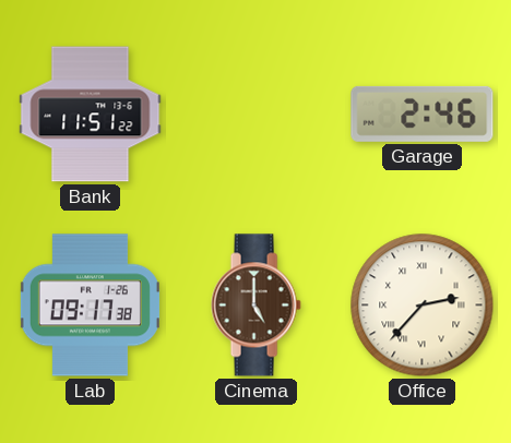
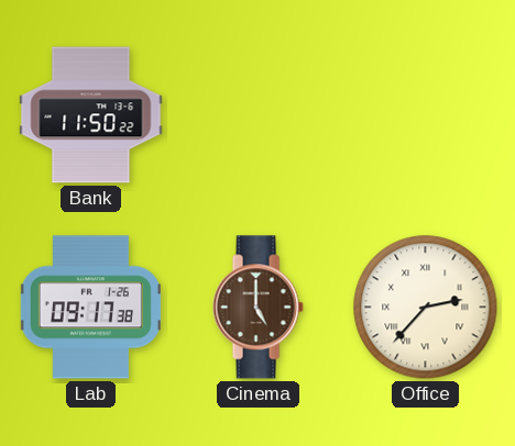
Bank: 11:51 -> 11:50
Garage: 2:46 -> none
